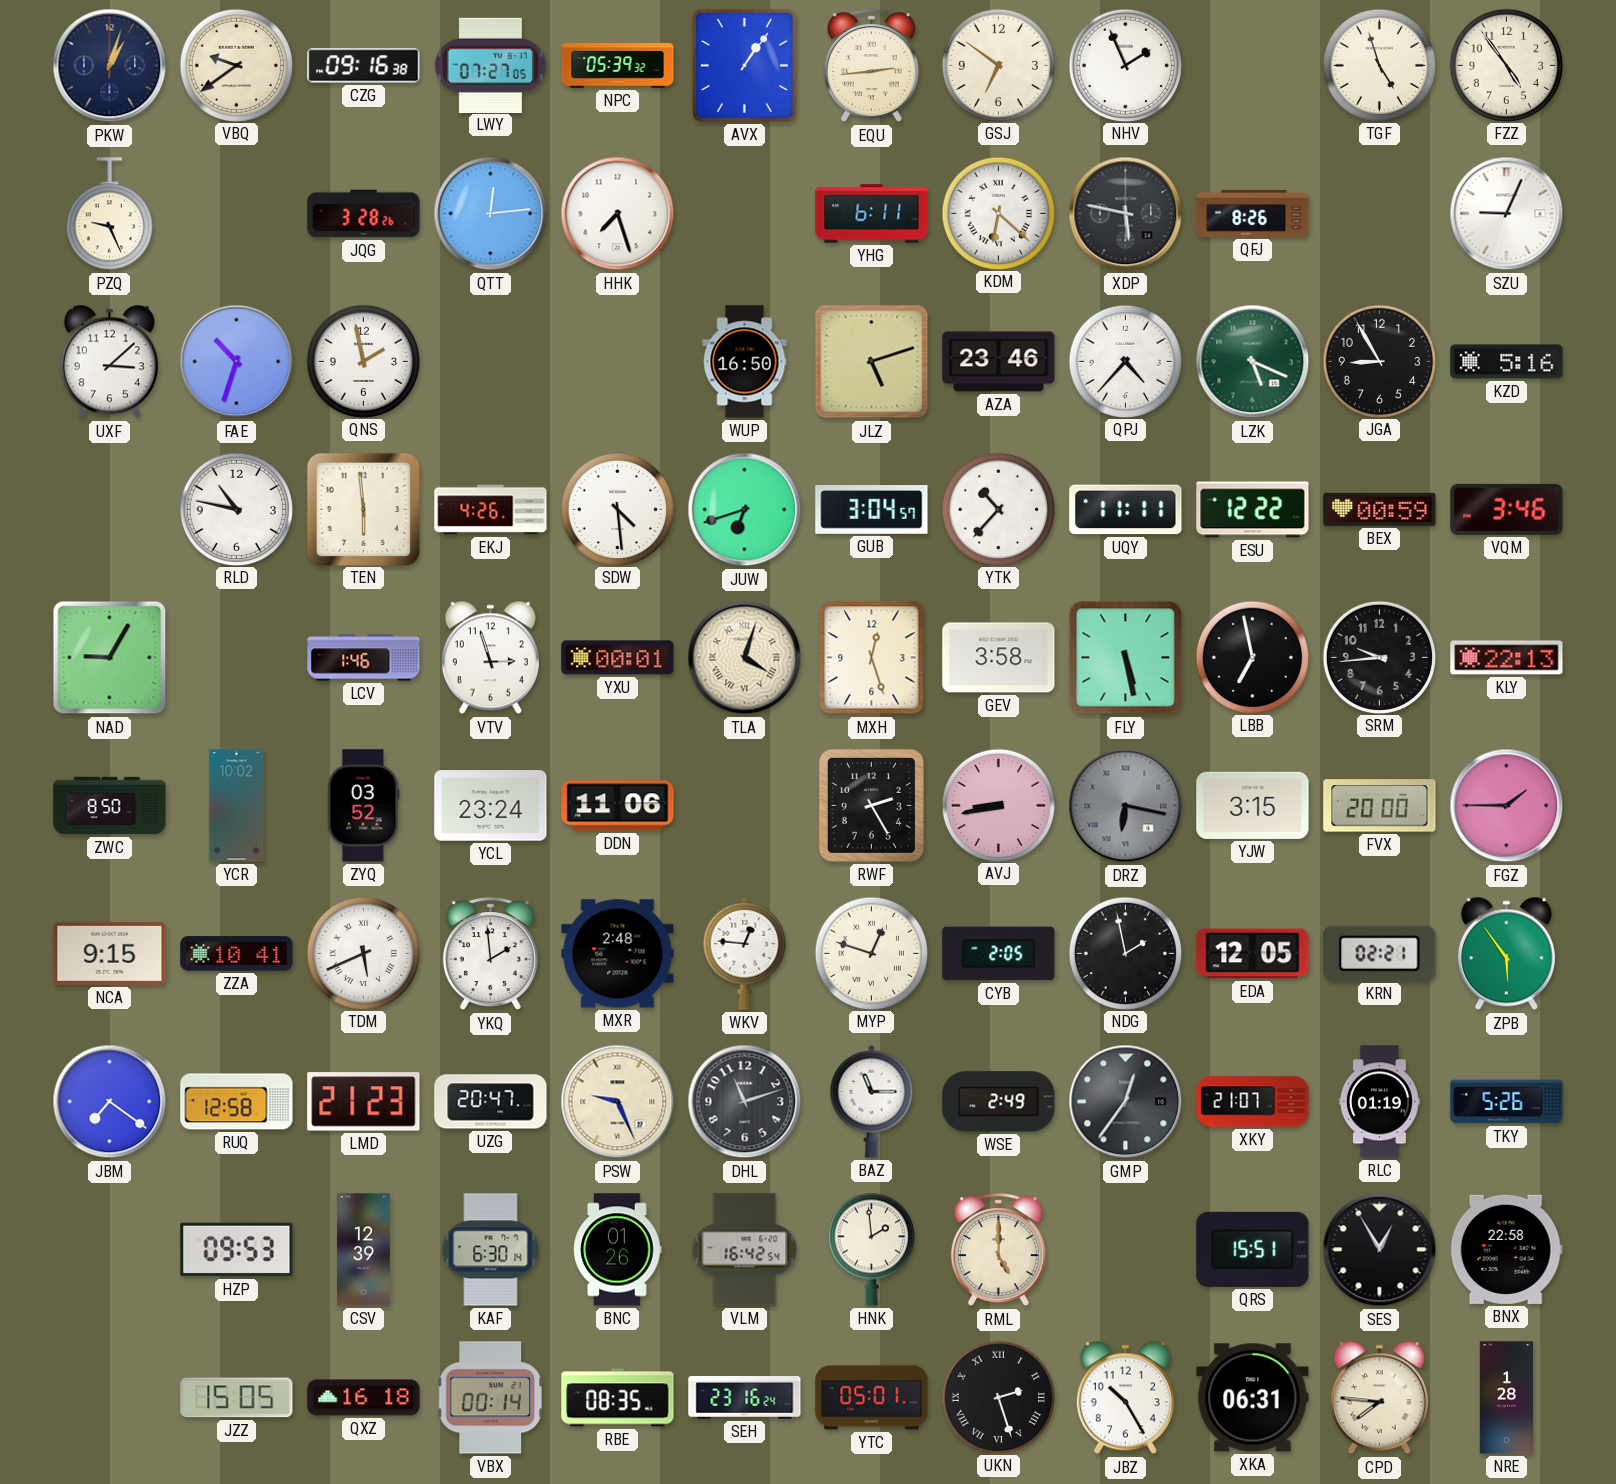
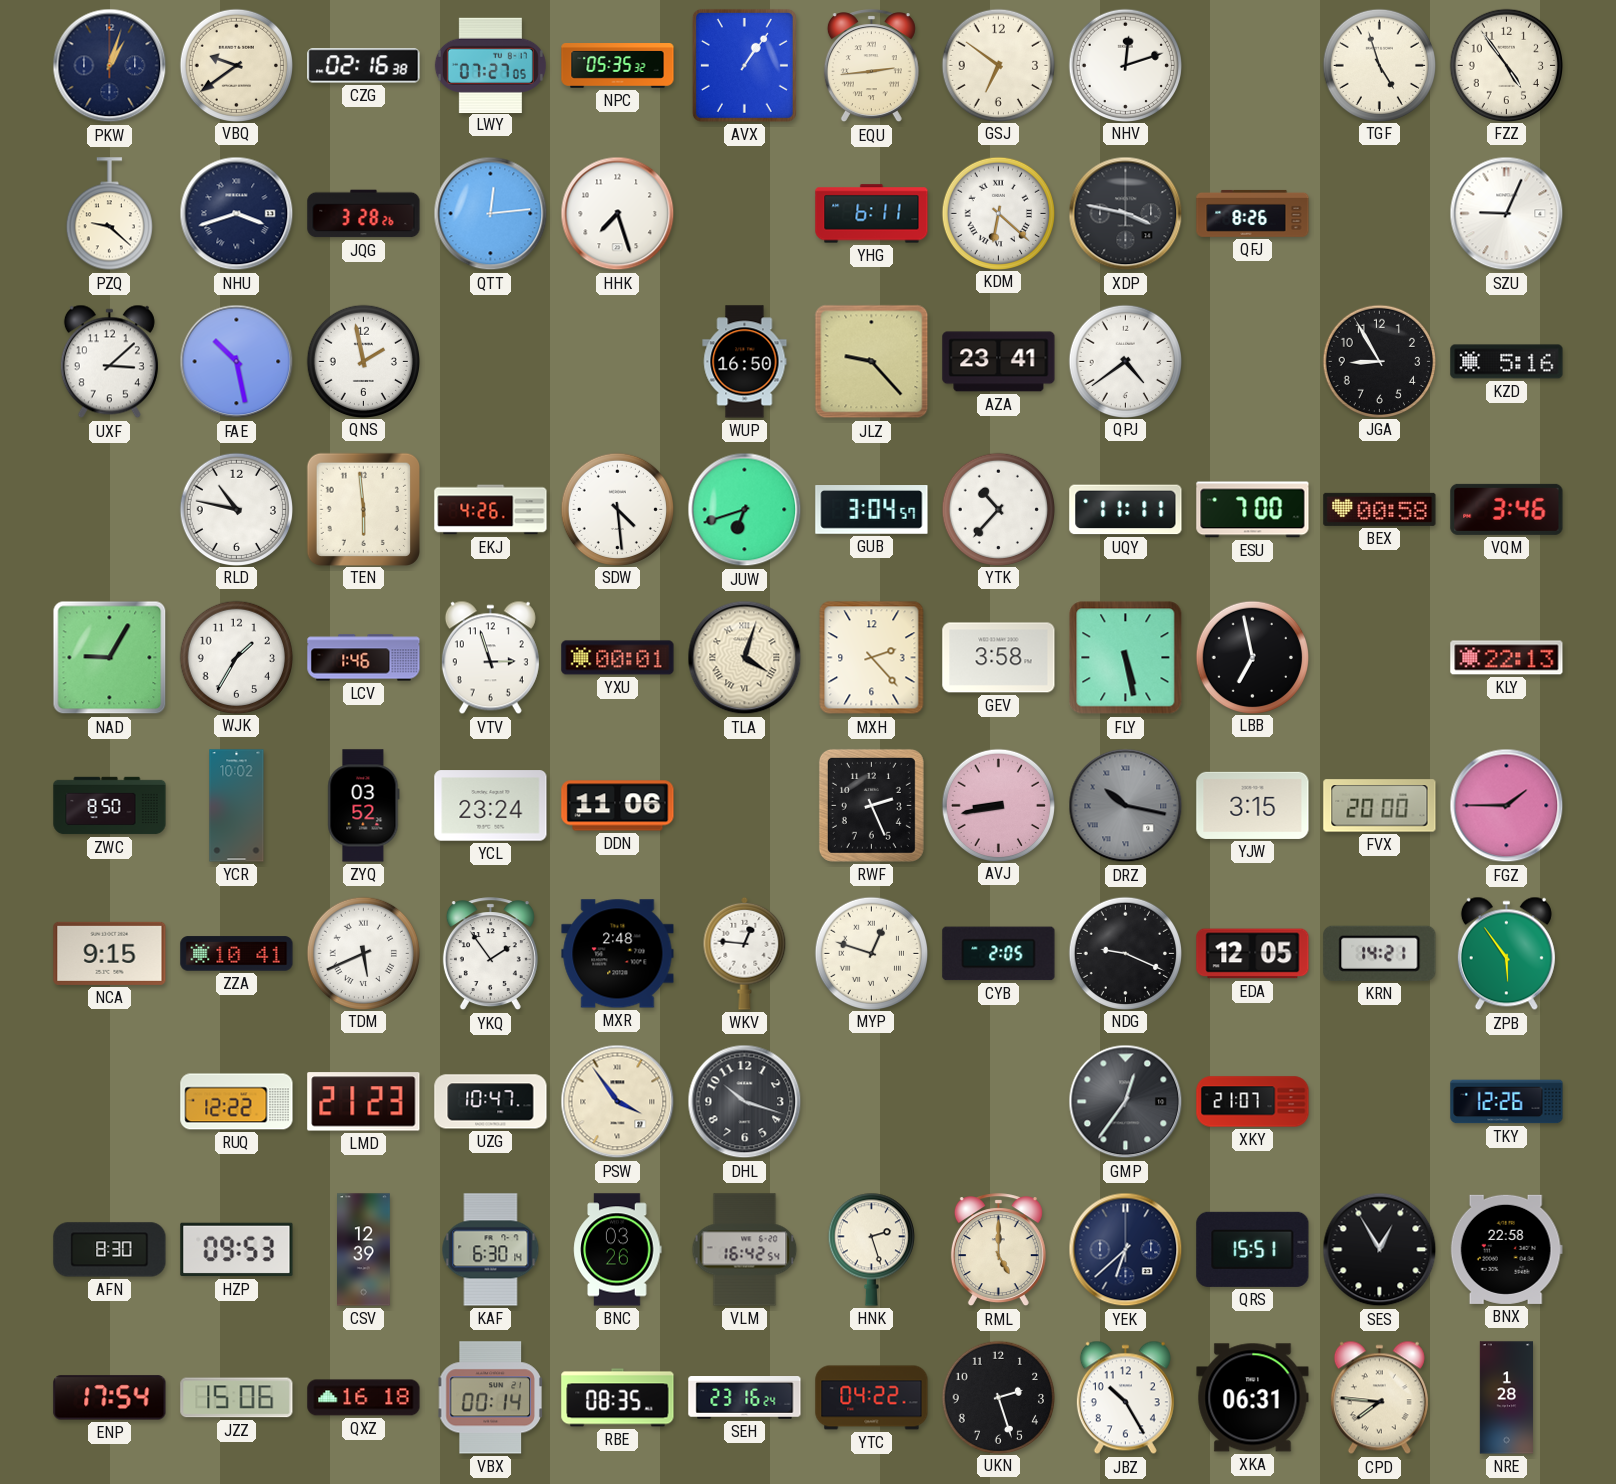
CZG: 09:16 -> 02:16
NPC: 05:39 -> 05:35
NHV: 1:56 -> 12:12
PZQ: 9:26 -> 9:22
NHU: none -> 3:42
XDP: 5:47 -> 3:47
FAE: 10:33 -> 10:28
JLZ: 5:12 -> 9:23
AZA: 23:46 -> 23:41
QPJ: 4:37 -> 4:39
LZK: 5:19 -> none
ESU: 12:22 -> 7:00
BEX: 00:59 -> 00:58
WJK: none -> 1:35
MXH: 12:27 -> 2:23
SRM: 9:44 -> none
RWF: 2:25 -> 2:26
DRZ: 6:17 -> 10:17
YKQ: 1:59 -> 1:54
NDG: 1:58 -> 9:19
KRN: 02:21 -> 14:21
JBM: 7:21 -> none
RUQ: 12:58 -> 12:22
UZG: 20:47 -> 10:47
PSW: 9:26 -> 3:54
DHL: 11:12 -> 10:18
BAZ: 11:15 -> none
WSE: 2:49 -> none
RLC: 01:19 -> none
TKY: 5:26 -> 12:26
AFN: none -> 8:30
BNC: 01:26 -> 03:26
HNK: 1:59 -> 2:27
YEK: none -> 6:38
ENP: none -> 17:54
JZZ: 15:05 -> 15:06
YTC: 05:01 -> 04:22
UKN numerals: Roman -> Arabic
